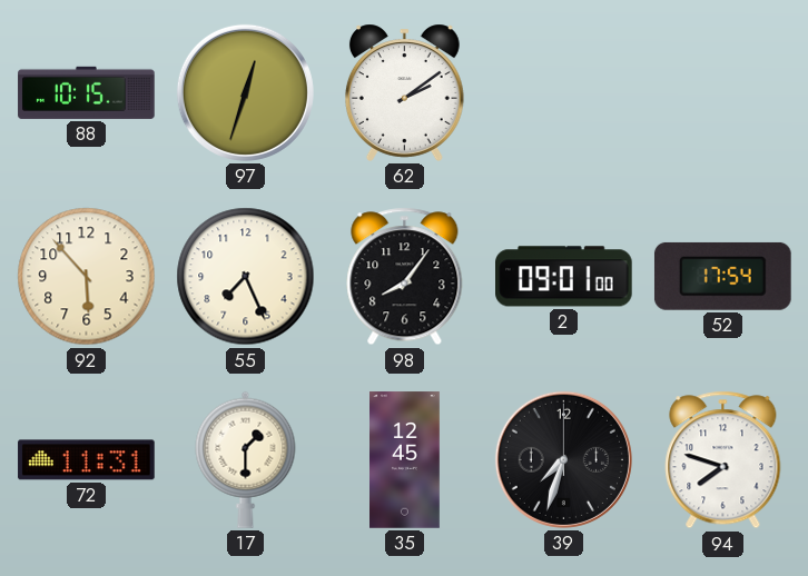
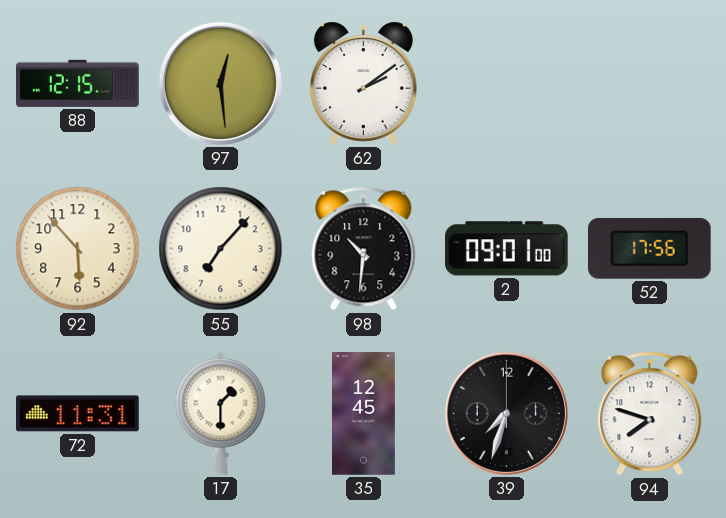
88: 10:15 -> 12:15
97: 12:33 -> 12:29
55: 7:26 -> 7:07
98: 8:06 -> 10:31
52: 17:54 -> 17:56
